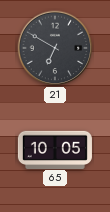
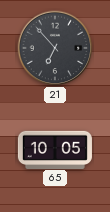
21: 6:50 -> 6:53
